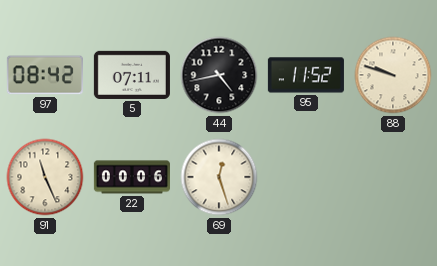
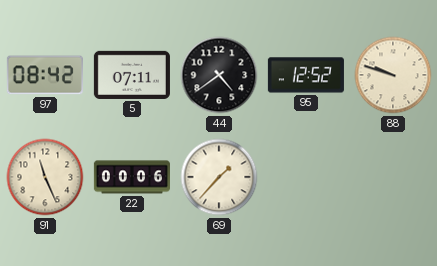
44: 4:43 -> 4:39
95: 11:52 -> 12:52
69: 12:27 -> 1:37
